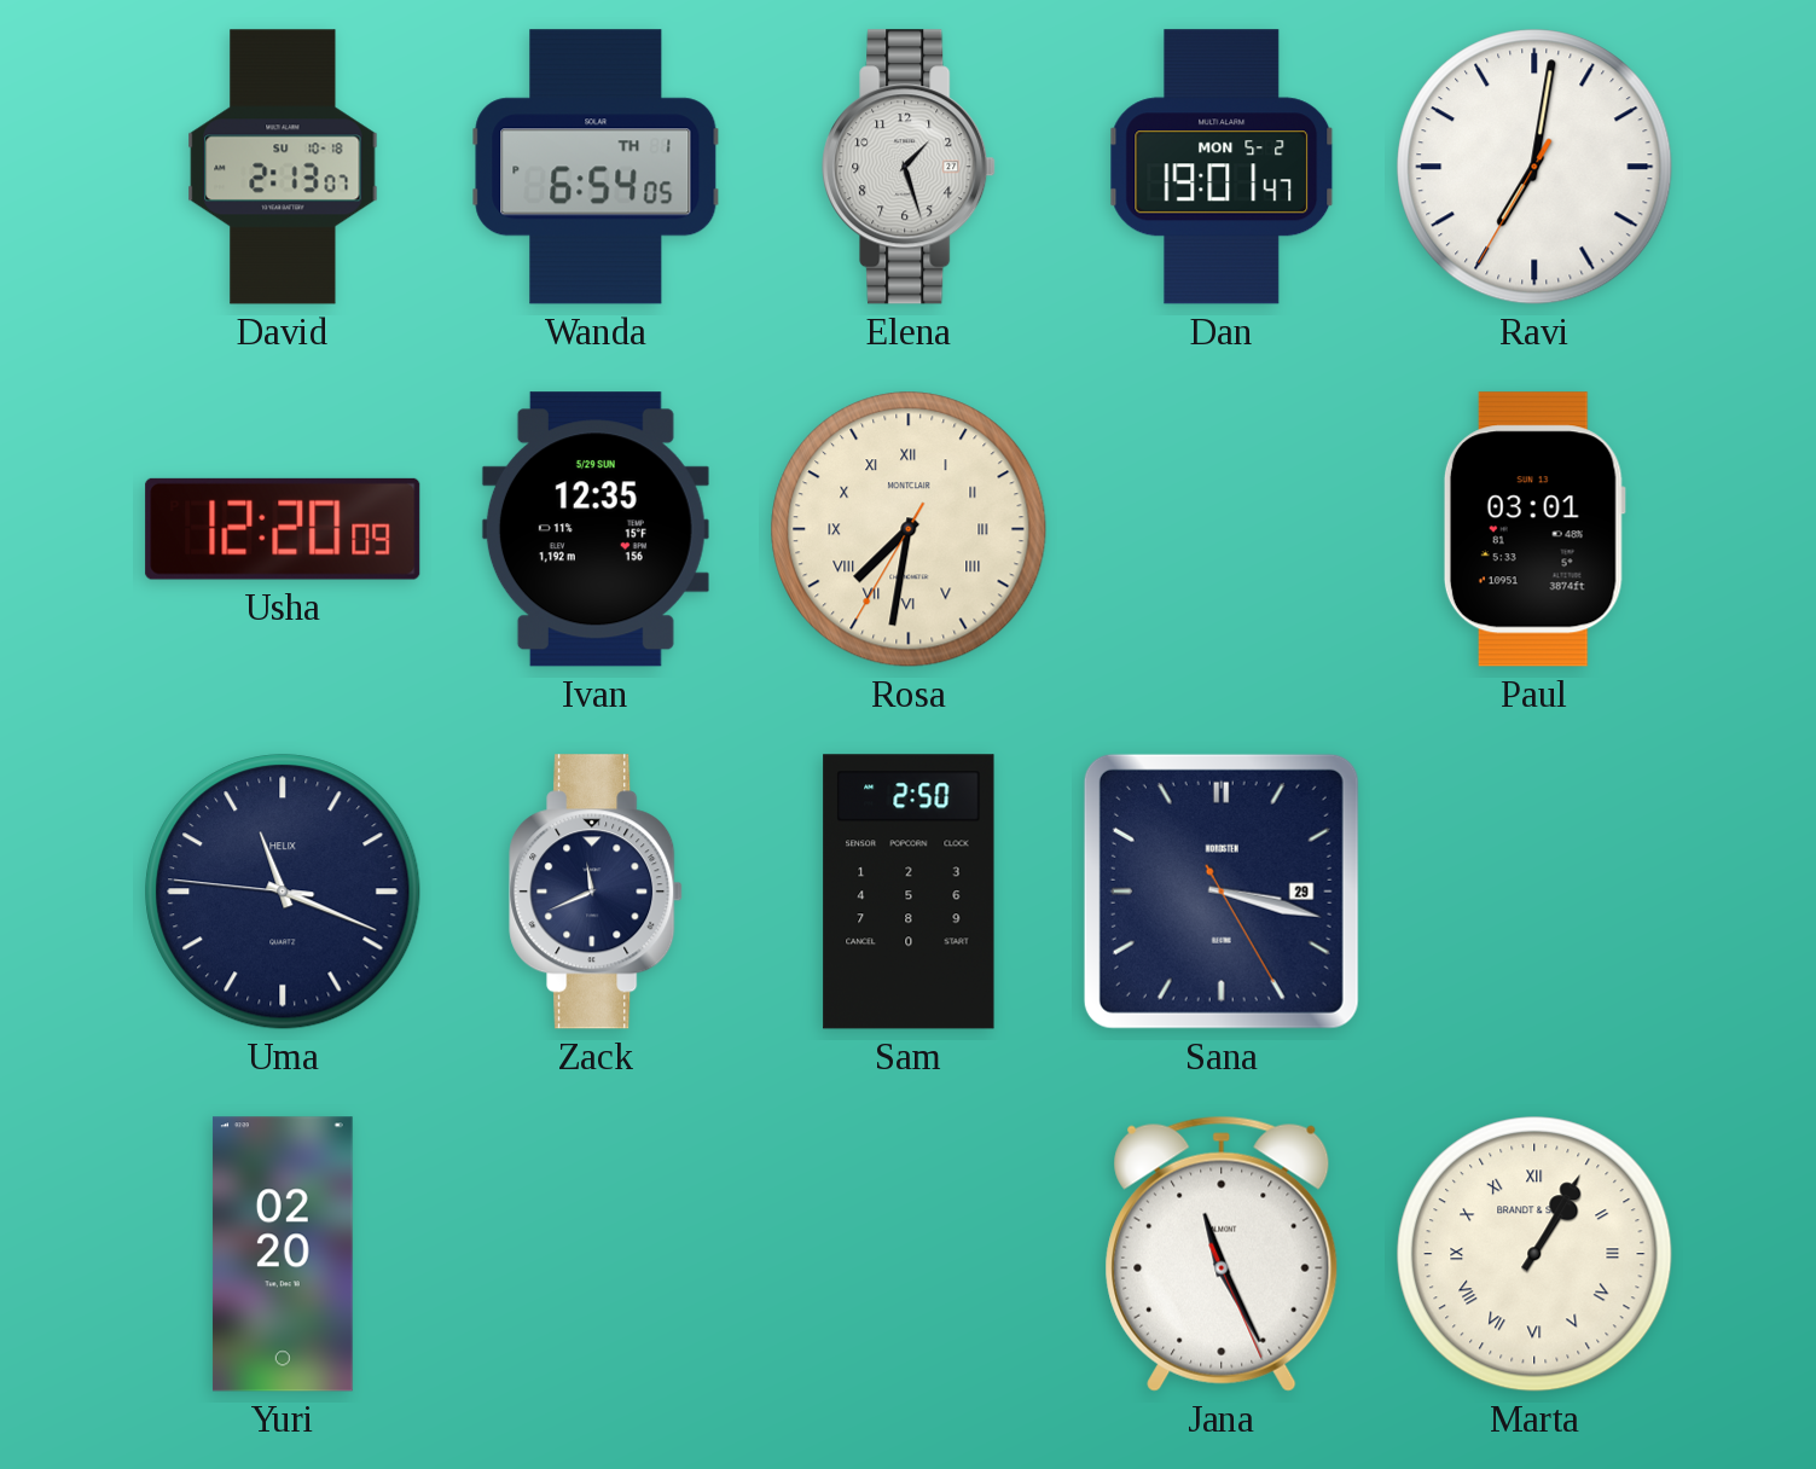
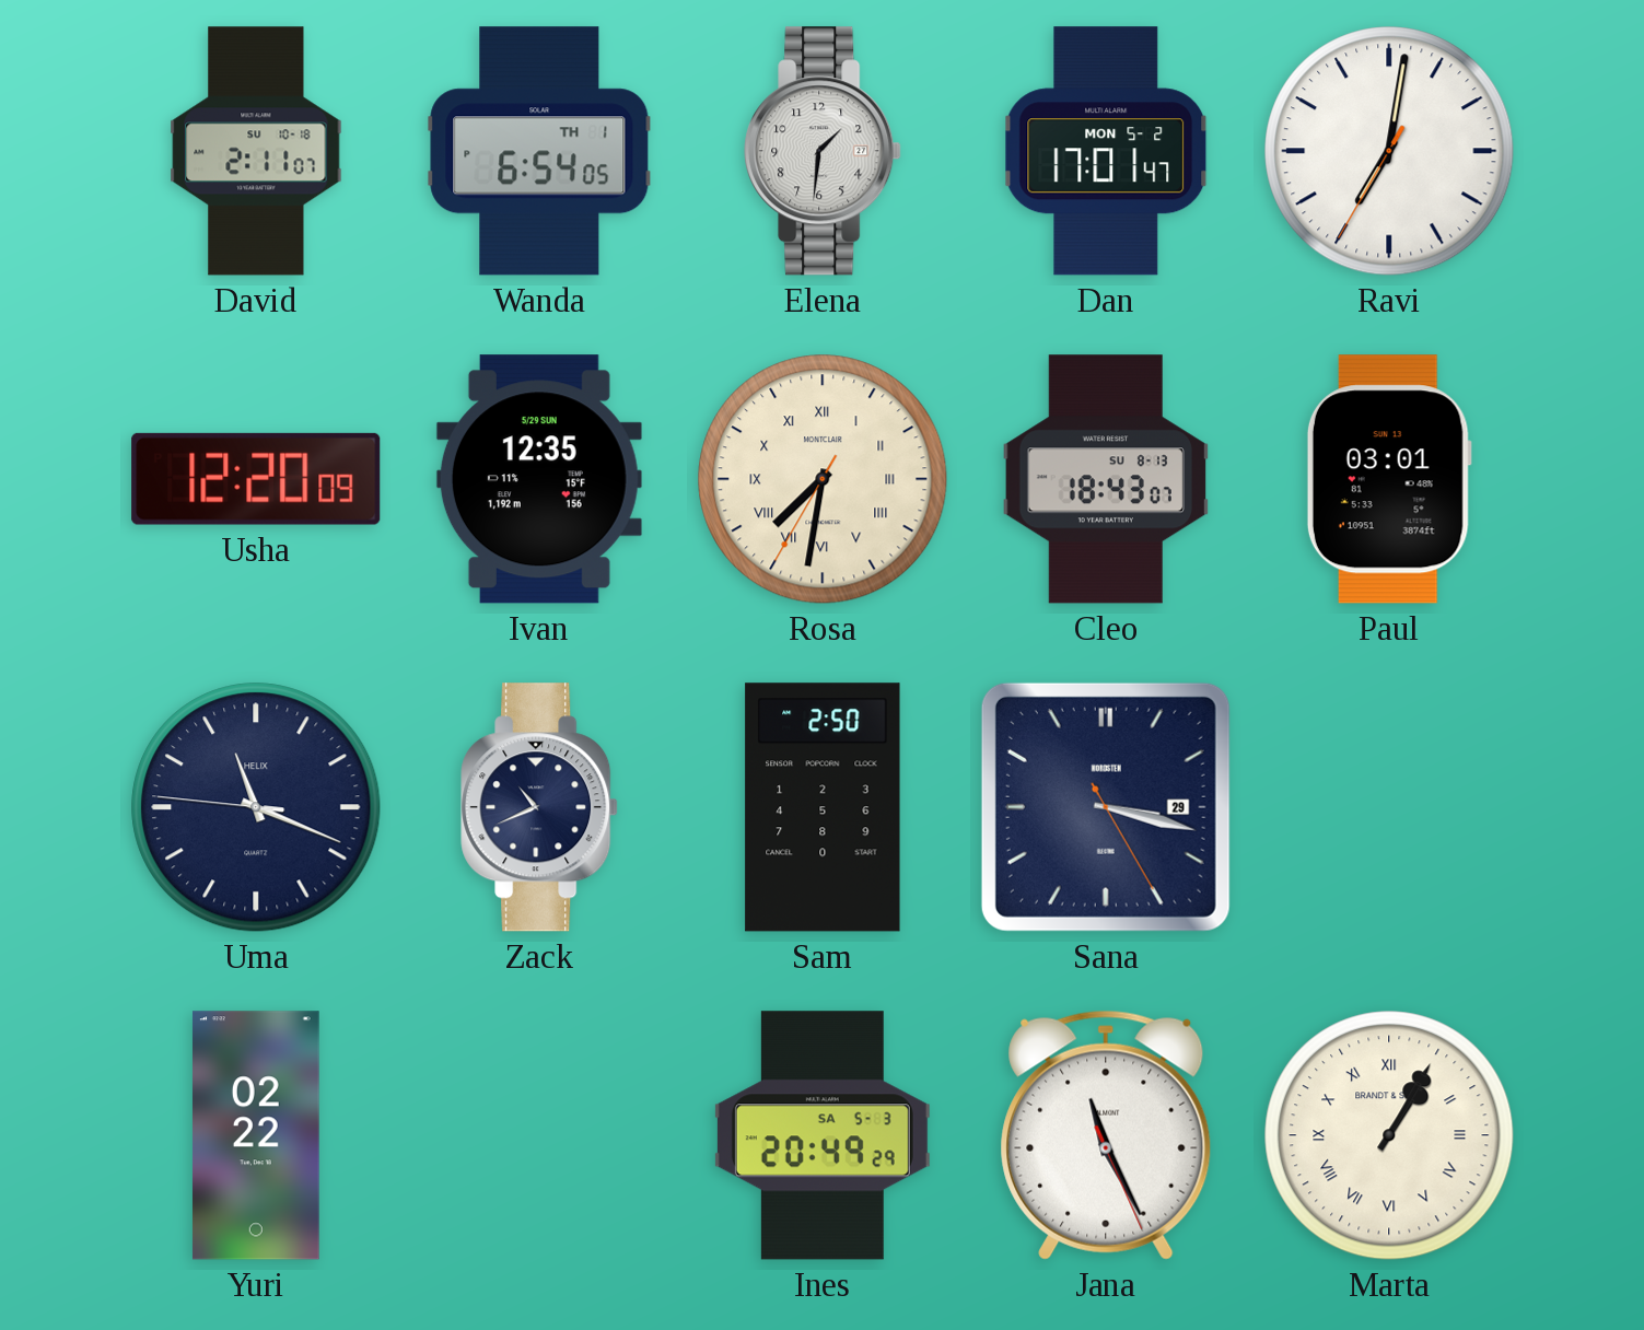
David: 2:13 -> 2:11
Elena: 1:27 -> 1:31
Dan: 19:01 -> 17:01
Cleo: none -> 18:43
Zack: 11:41 -> 10:41
Yuri: 02:20 -> 02:22
Ines: none -> 20:49
